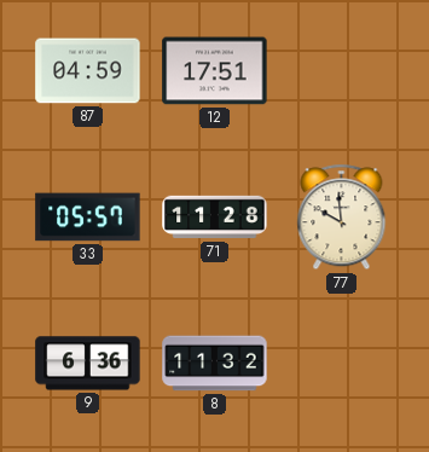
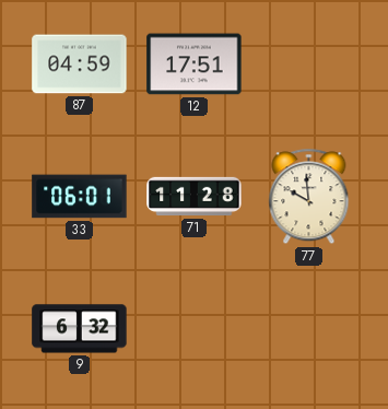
33: 05:57 -> 06:01
9: 6:36 -> 6:32
8: 11:32 -> none
